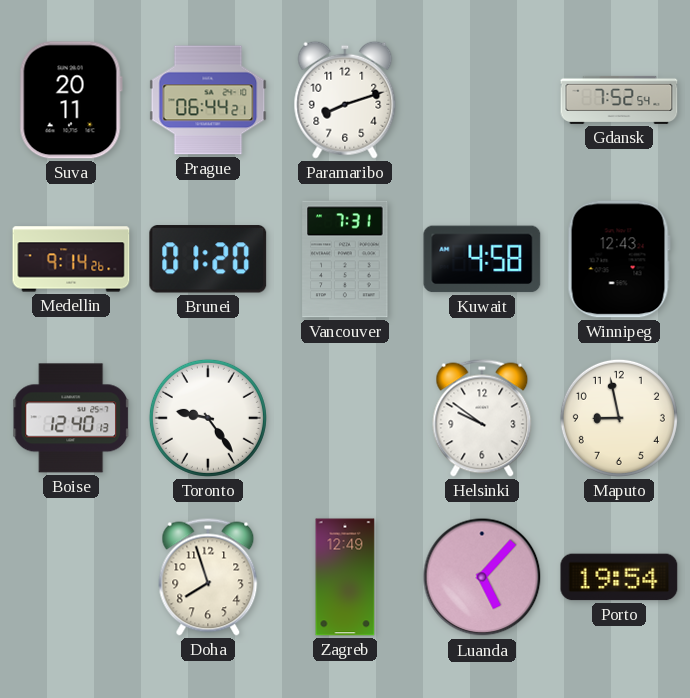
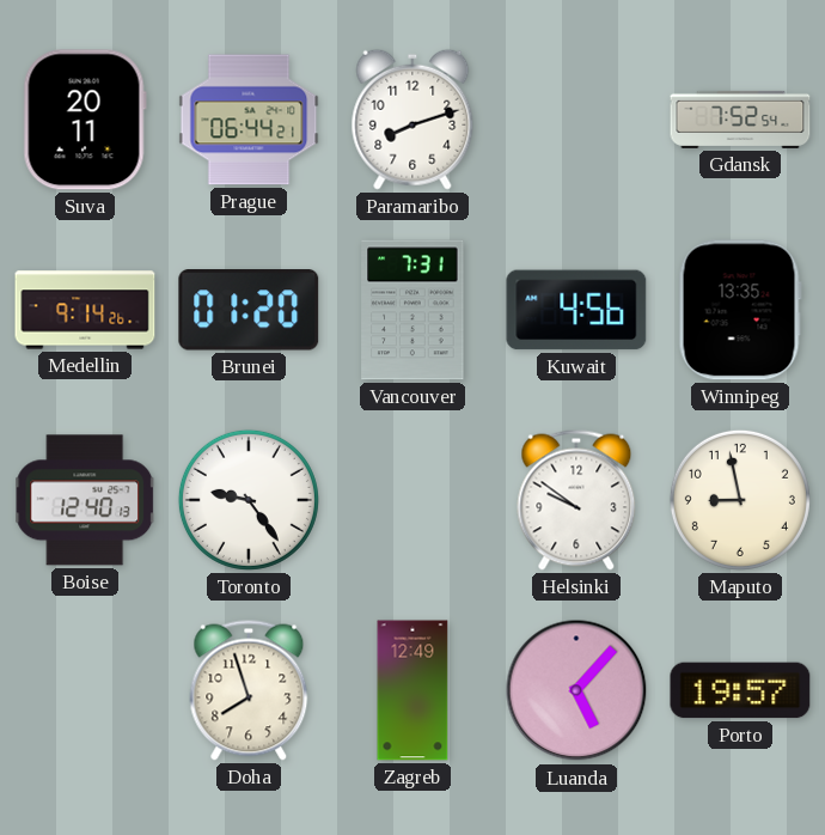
Kuwait: 4:58 -> 4:56
Winnipeg: 12:43 -> 13:35
Porto: 19:54 -> 19:57
